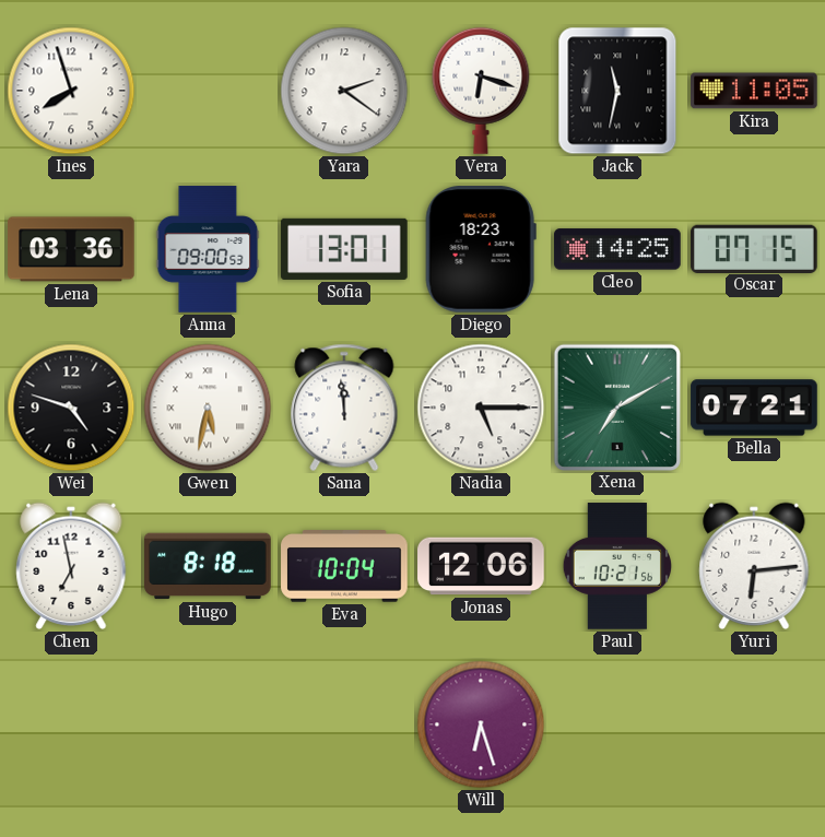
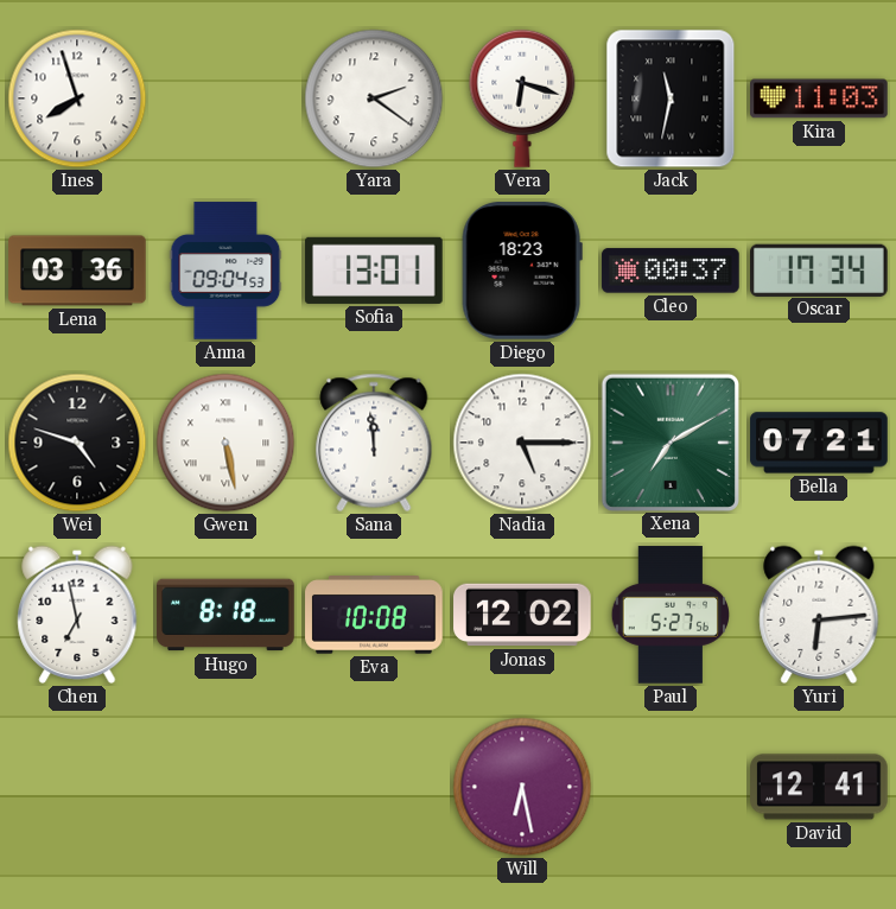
Kira: 11:05 -> 11:03
Anna: 09:00 -> 09:04
Cleo: 14:25 -> 00:37
Oscar: 07:15 -> 17:34
Gwen: 5:32 -> 5:28
Eva: 10:04 -> 10:08
Jonas: 12:06 -> 12:02
Paul: 10:21 -> 5:27
Will: 6:27 -> 6:28
David: none -> 12:41
